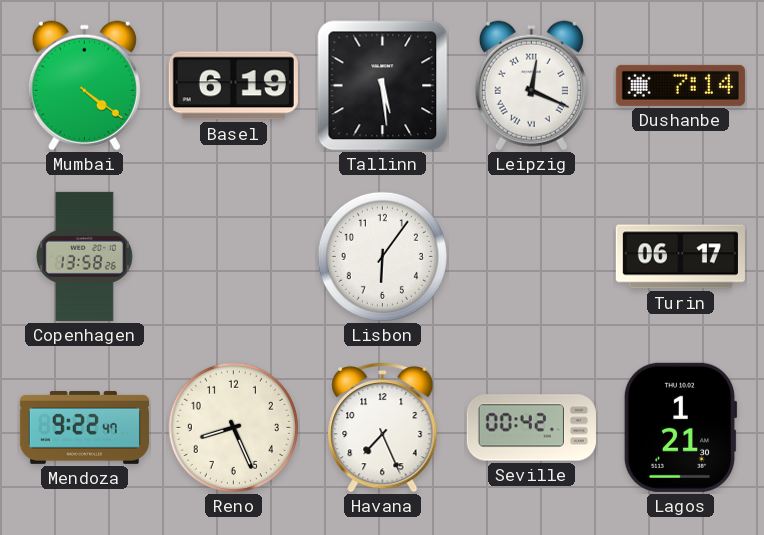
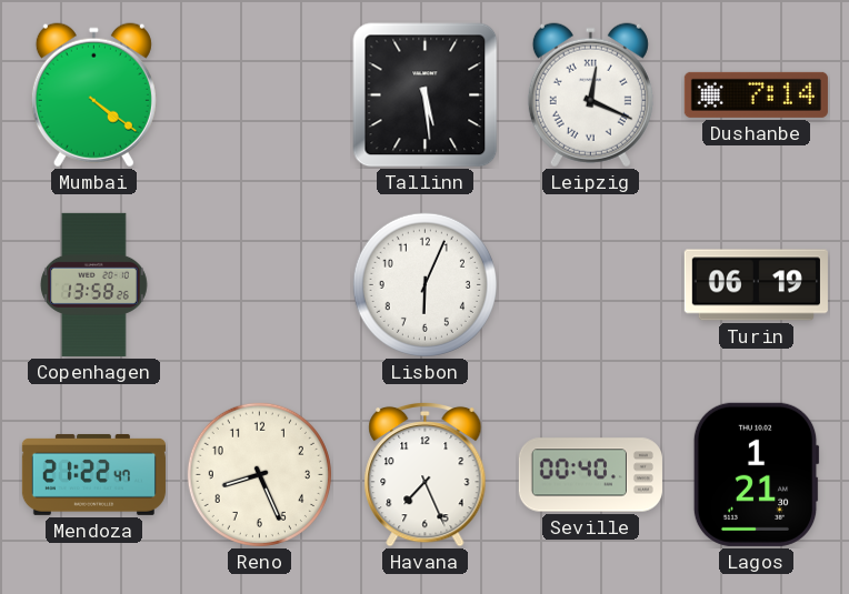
Basel: 6:19 -> none
Lisbon: 6:06 -> 6:04
Turin: 06:17 -> 06:19
Mendoza: 9:22 -> 21:22
Seville: 00:42 -> 00:40
